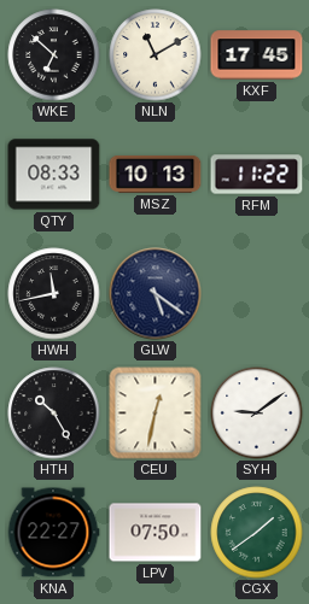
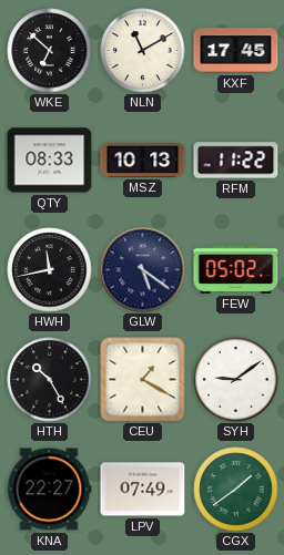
FEW: none -> 05:02
CEU: 12:32 -> 1:20
LPV: 07:50 -> 07:49
